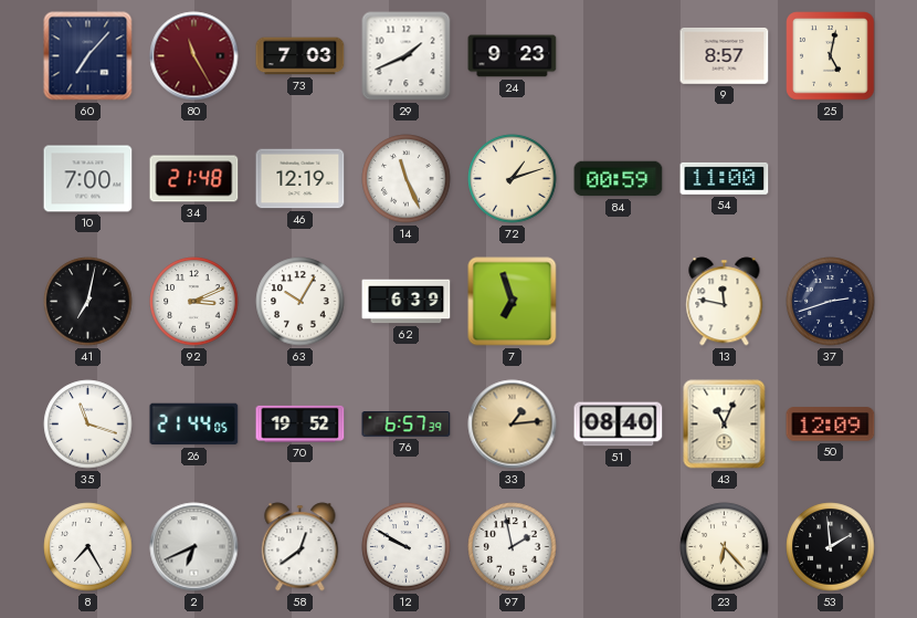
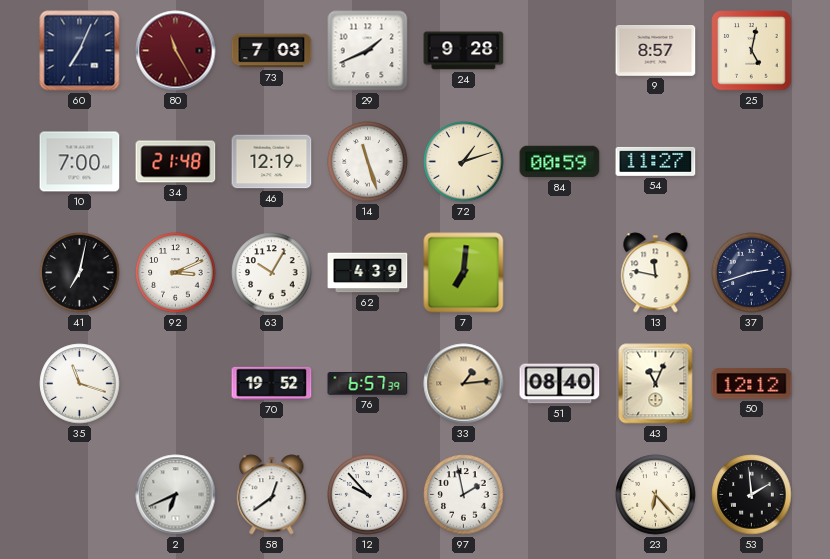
60: 7:07 -> 7:04
24: 9:23 -> 9:28
14: 11:26 -> 11:27
54: 11:00 -> 11:27
62: 6:39 -> 4:39
7: 6:57 -> 7:01
26: 21:44 -> none
50: 12:09 -> 12:12
8: 7:25 -> none
12: 9:50 -> 9:53
